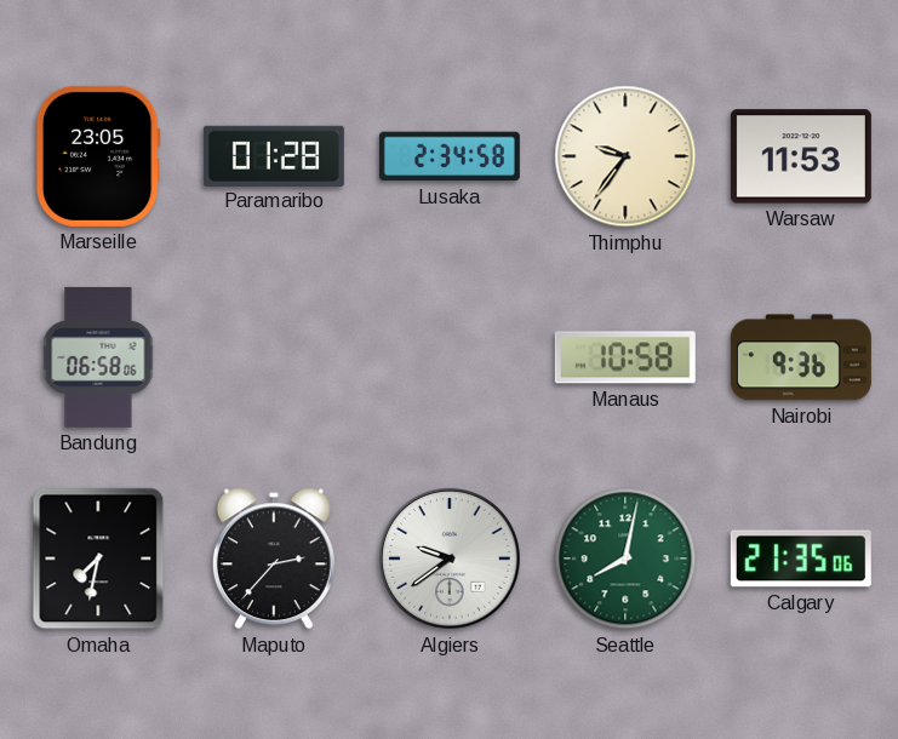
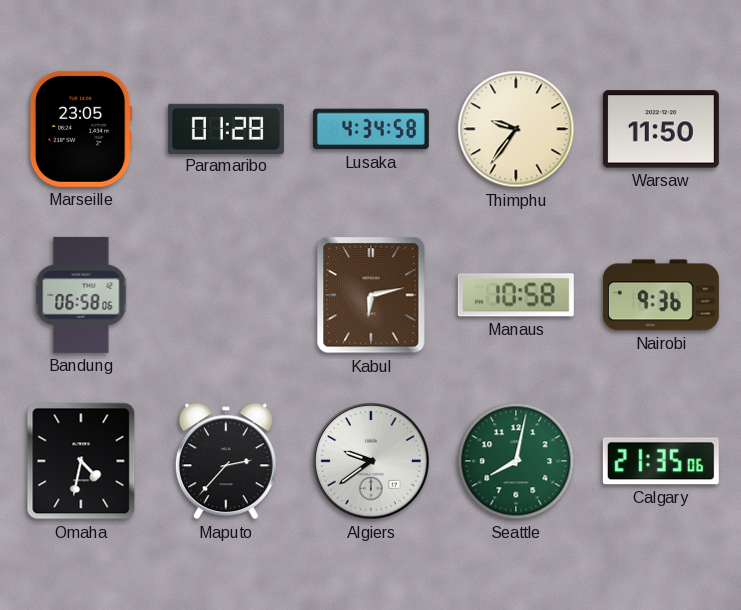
Lusaka: 2:34 -> 4:34
Warsaw: 11:53 -> 11:50
Kabul: none -> 6:13
Omaha: 7:32 -> 4:32
